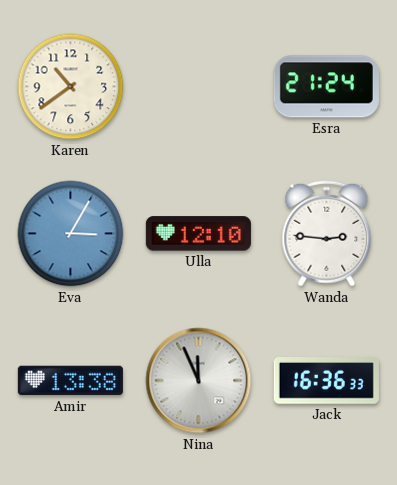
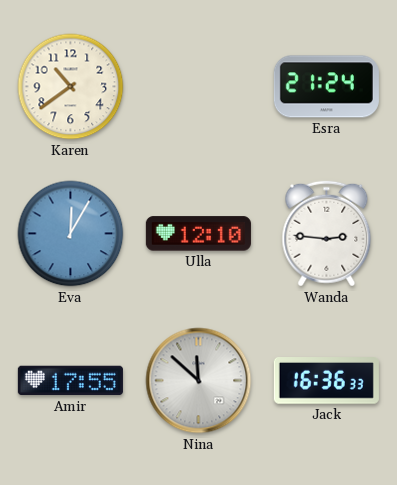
Eva: 3:05 -> 12:05
Amir: 13:38 -> 17:55
Nina: 11:56 -> 11:52
